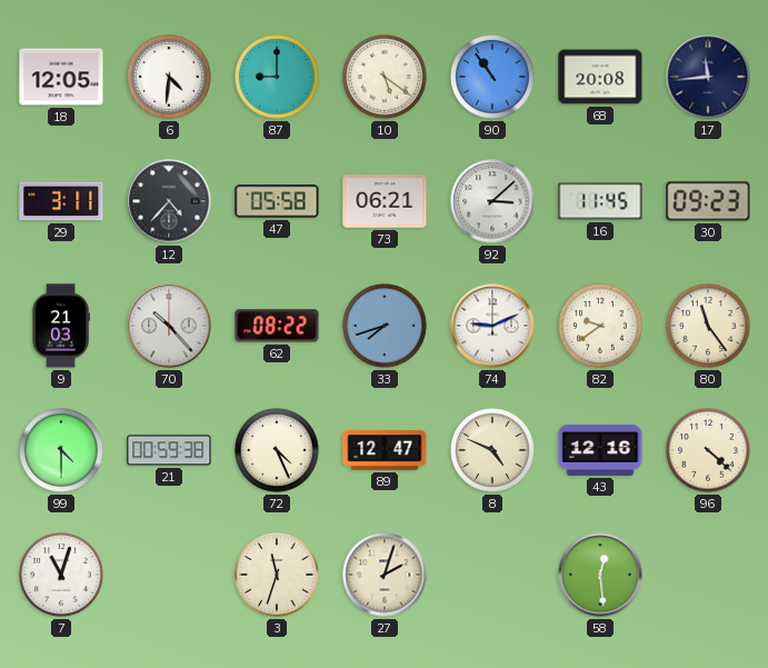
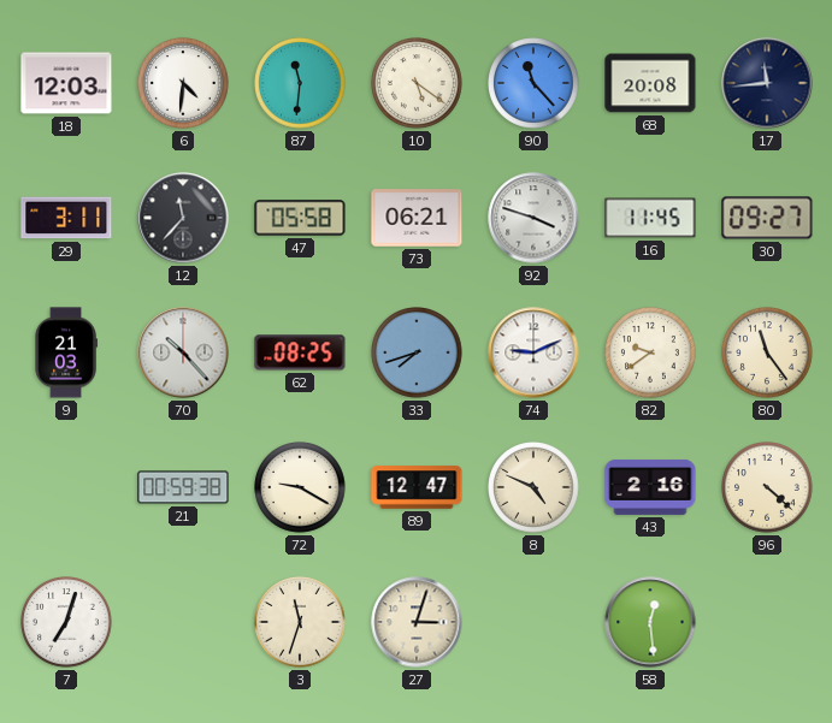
18: 12:05 -> 12:03
87: 9:00 -> 11:31
90: 10:54 -> 11:23
12: 4:37 -> 11:37
92: 3:08 -> 3:48
30: 09:23 -> 09:27
62: 08:22 -> 08:25
99: 4:30 -> none
72: 4:26 -> 9:20
43: 12:16 -> 2:16
7: 11:03 -> 7:03
27: 2:03 -> 3:03
